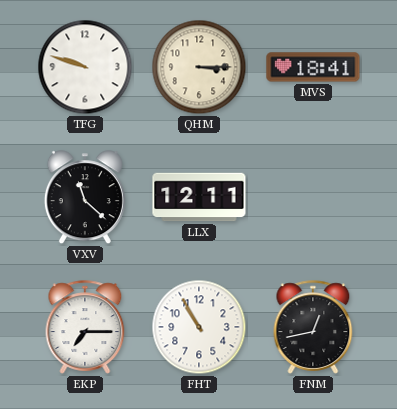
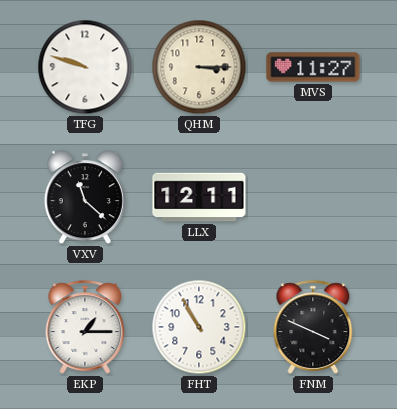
MVS: 18:41 -> 11:27
EKP: 7:15 -> 1:15
FNM: 12:43 -> 3:49
